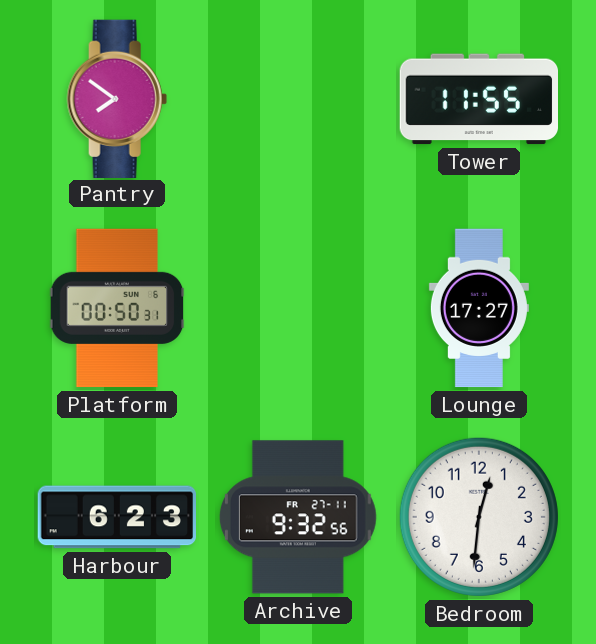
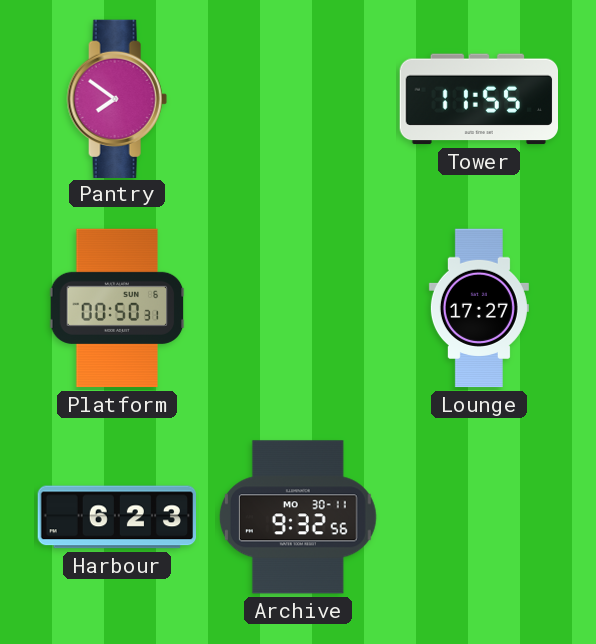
Archive date: FR 27-11 -> MO 30-11
Bedroom: 12:31 -> none
